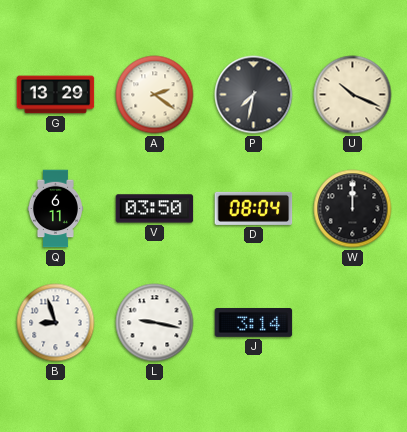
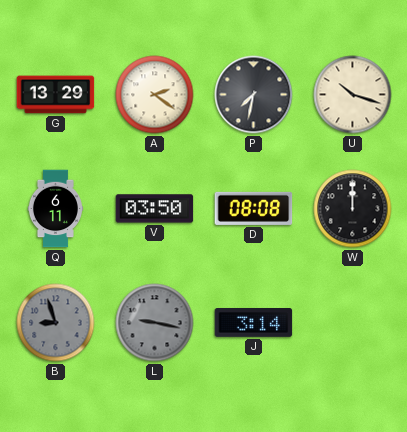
U: 10:19 -> 10:18
D: 08:04 -> 08:08
B dial: white -> grey
L dial: white -> grey
